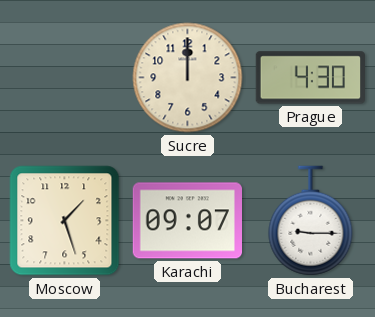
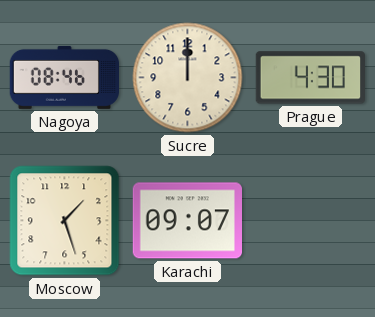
Nagoya: none -> 08:46
Bucharest: 9:15 -> none
